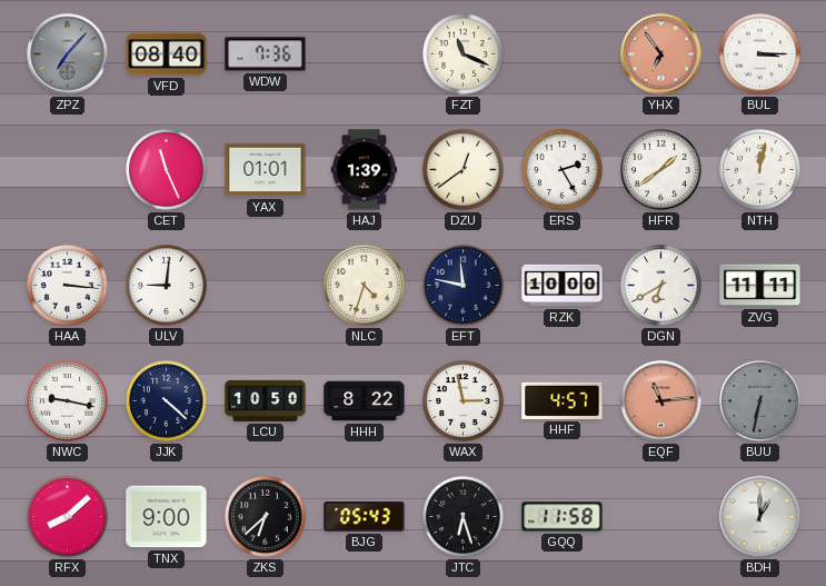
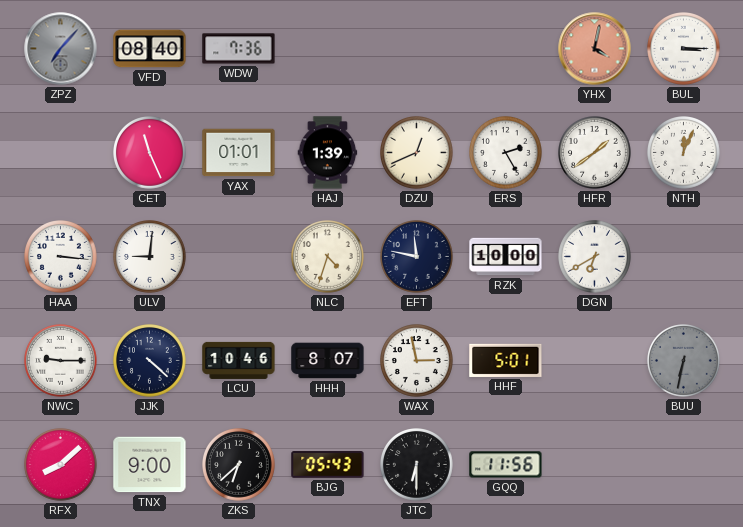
FZT: 11:19 -> none
YHX: 6:54 -> 4:02
DZU: 12:39 -> 12:41
NTH: 12:02 -> 12:04
ZVG: 11:11 -> none
NWC: 9:17 -> 9:15
LCU: 10:50 -> 10:46
HHH: 8:22 -> 8:07
HHF: 4:57 -> 5:01
EQF: 11:14 -> none
JTC: 6:27 -> 6:30
GQQ: 11:58 -> 11:56
BDH: 1:00 -> none
